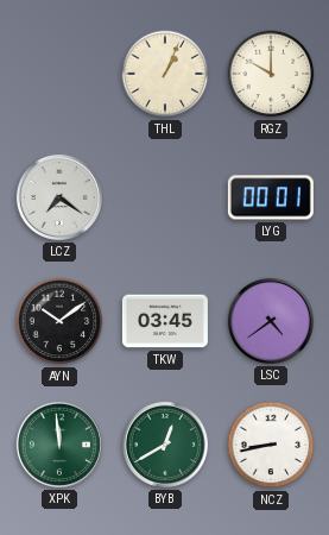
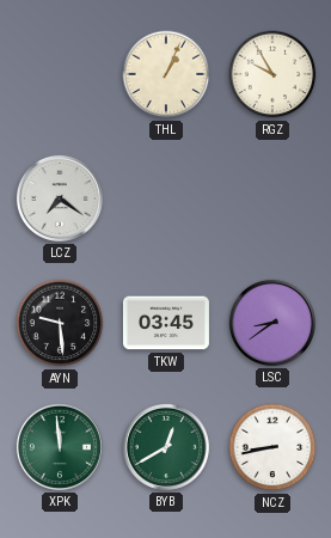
RGZ: 10:00 -> 9:55
LYG: 00:01 -> none
AYN: 10:09 -> 9:29
LSC: 4:39 -> 8:39
